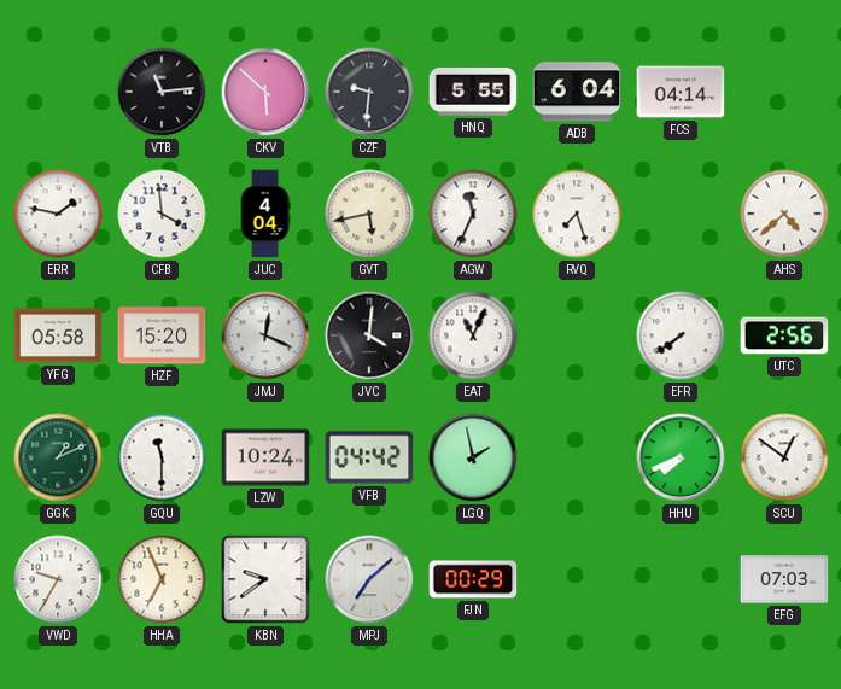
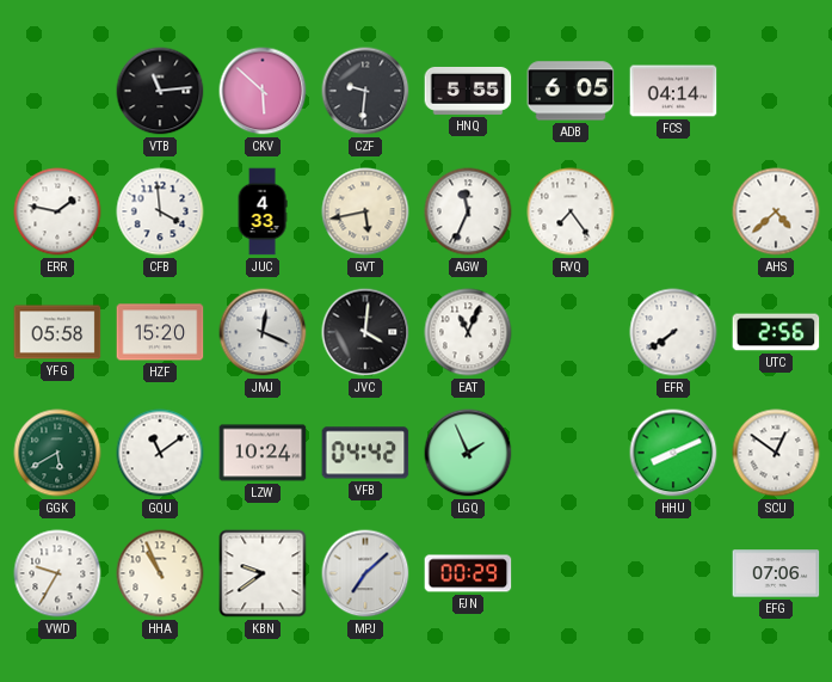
ADB: 6:04 -> 6:05
JUC: 4:04 -> 4:33
RVQ: 7:27 -> 7:24
GGK: 1:11 -> 5:40
GQU: 11:30 -> 11:09
LGQ: 1:58 -> 1:56
HHU: 7:41 -> 8:11
HHA: 6:56 -> 10:56
EFG: 07:03 -> 07:06
